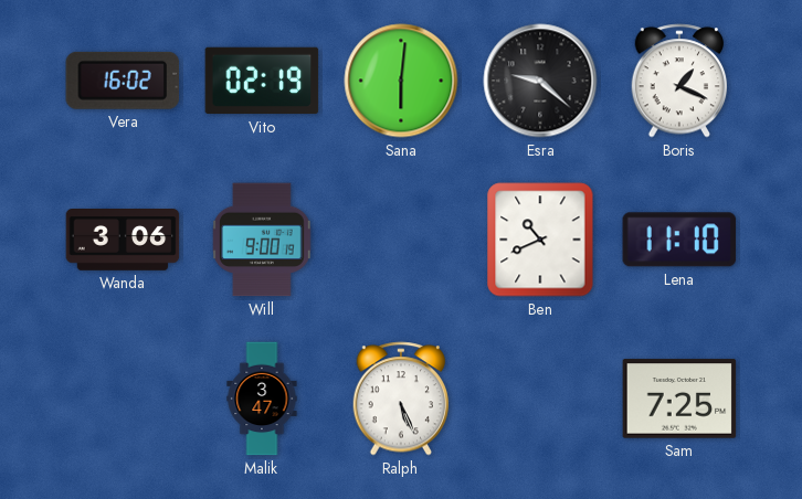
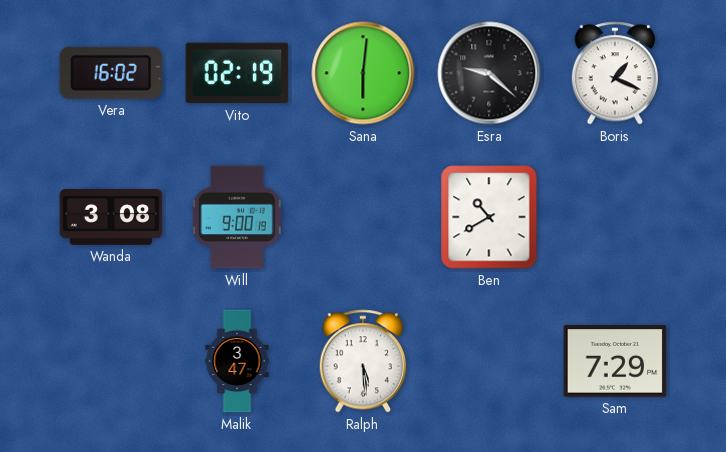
Wanda: 3:06 -> 3:08
Ben: 10:41 -> 10:40
Lena: 11:10 -> none
Ralph: 5:26 -> 5:29
Sam: 7:25 -> 7:29
